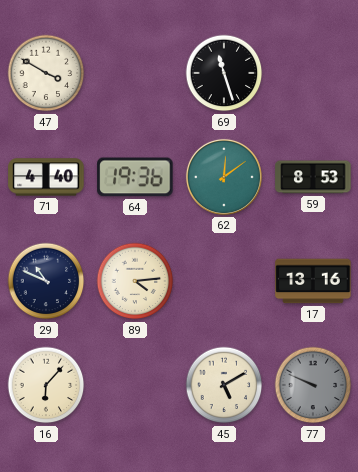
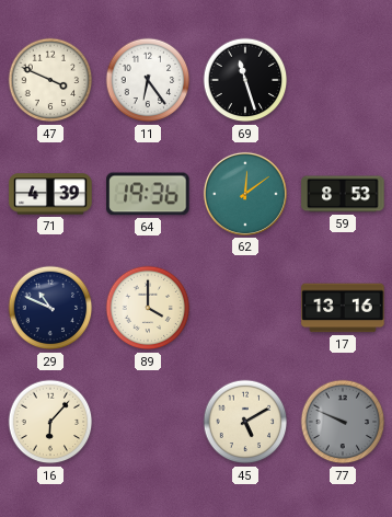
47: 3:50 -> 3:49
11: none -> 6:24
71: 4:40 -> 4:39
89: 4:14 -> 4:00
